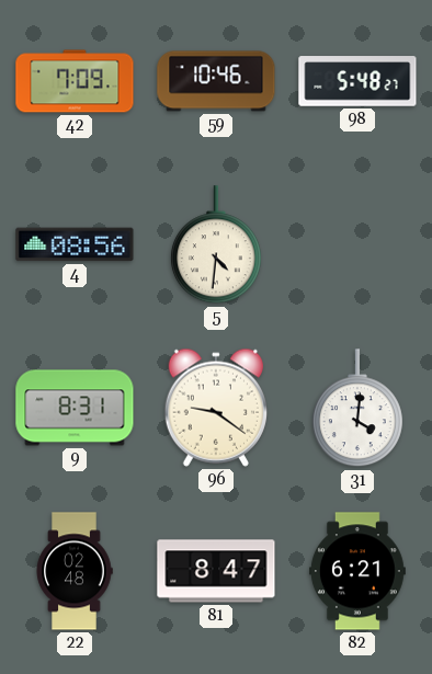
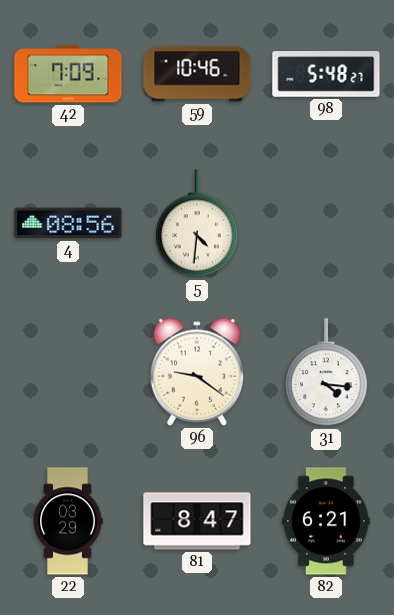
9: 8:31 -> none
31: 4:01 -> 4:16
22: 02:48 -> 03:29
